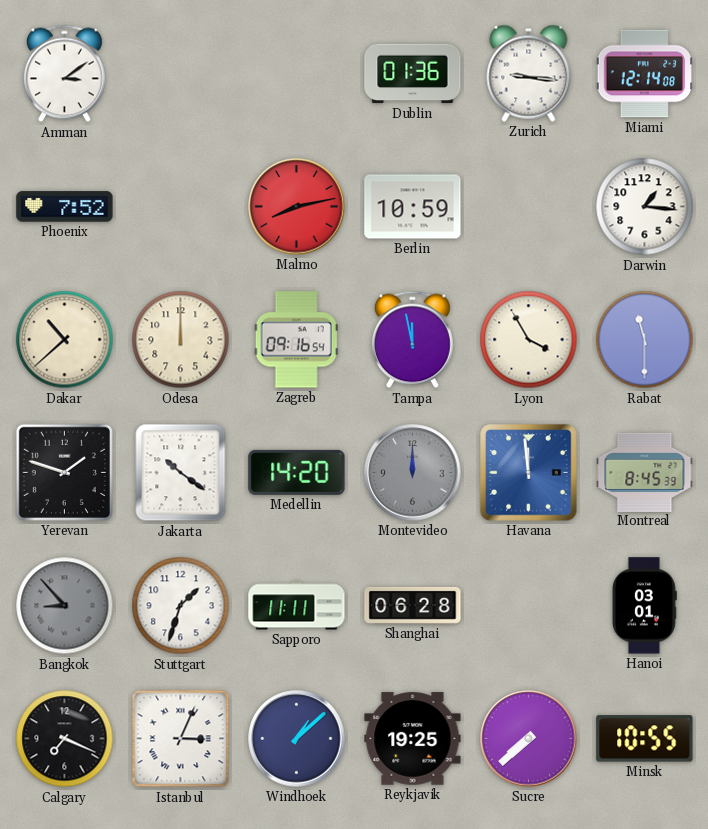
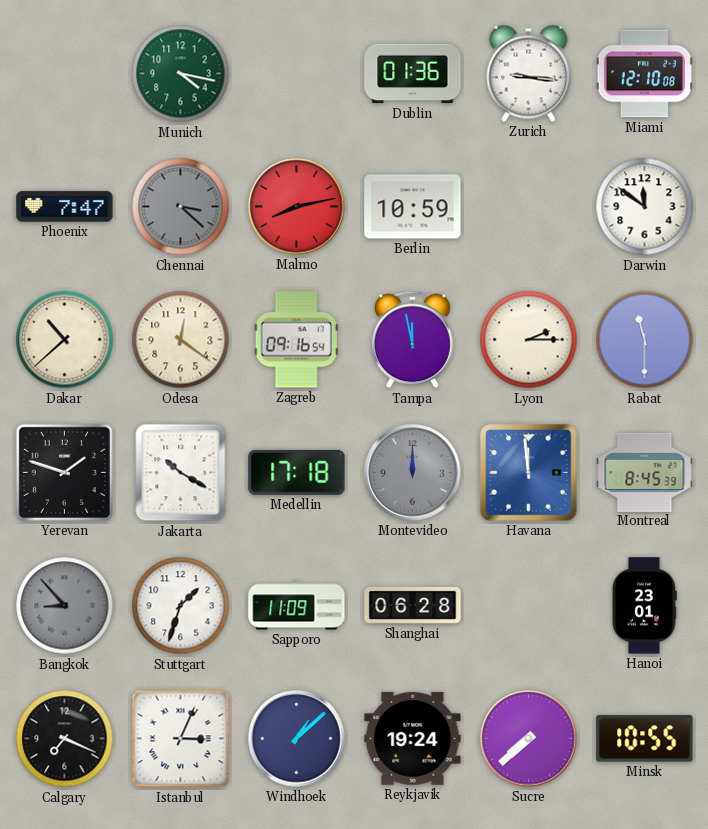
Amman: 3:09 -> none
Munich: none -> 4:17
Miami: 12:14 -> 12:10
Phoenix: 7:52 -> 7:47
Chennai: none -> 3:22
Darwin: 1:16 -> 11:51
Odesa: 12:00 -> 12:21
Lyon: 3:55 -> 2:15
Jakarta: 10:21 -> 10:20
Medellin: 14:20 -> 17:18
Sapporo: 11:11 -> 11:09
Hanoi: 03:01 -> 23:01
Reykjavik: 19:25 -> 19:24
